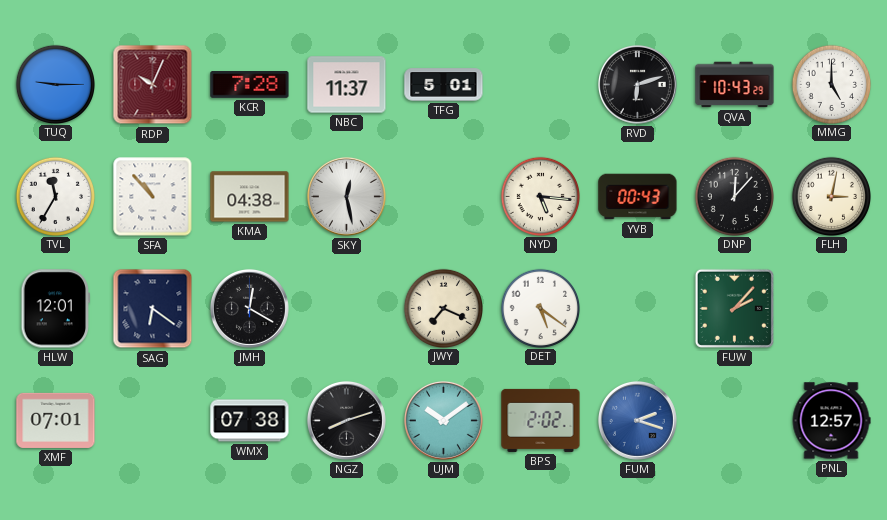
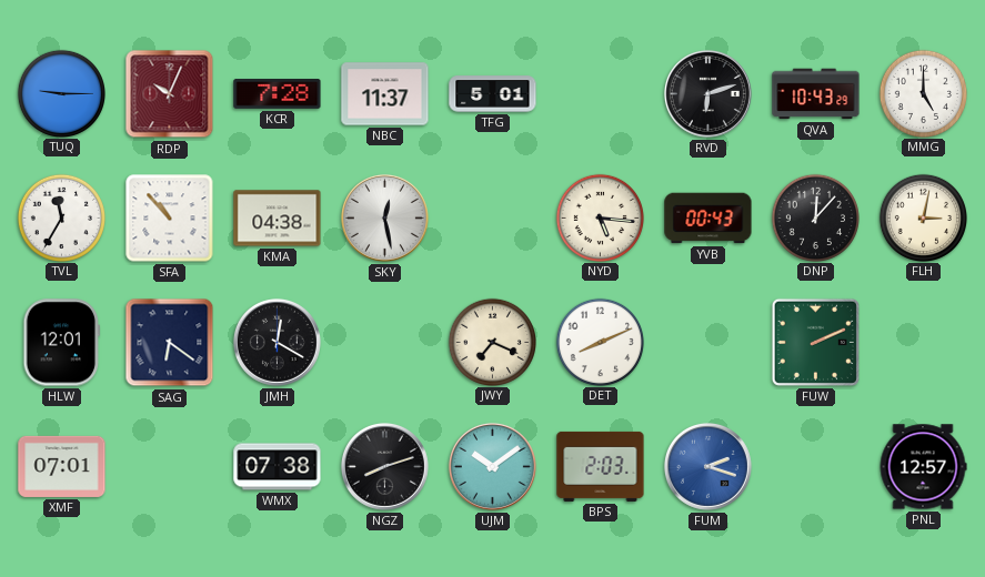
DET: 5:21 -> 8:11
FUW: 2:07 -> 2:11
BPS: 2:02 -> 2:03
